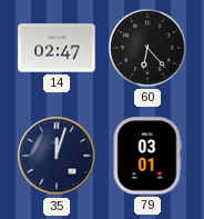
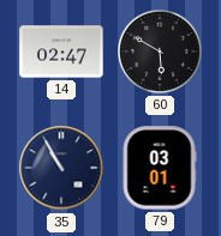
60: 6:23 -> 5:50
35: 12:03 -> 10:55
